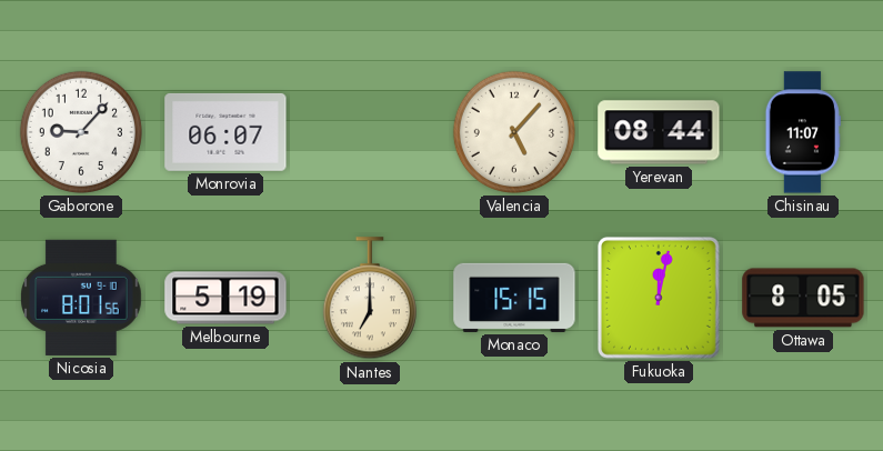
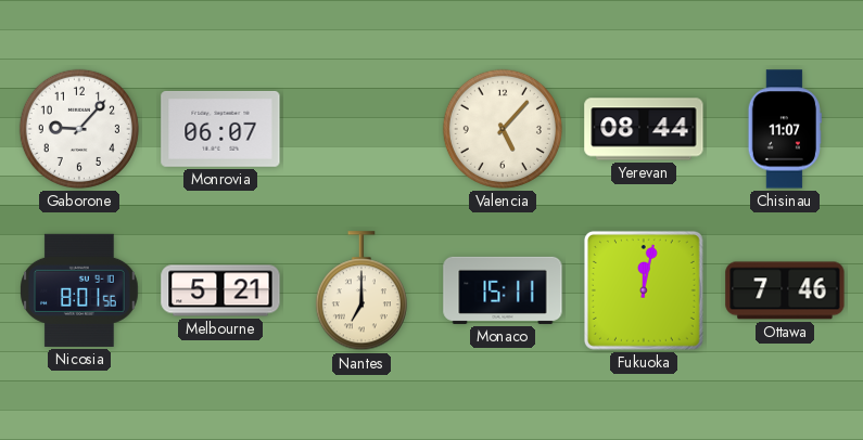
Melbourne: 5:19 -> 5:21
Monaco: 15:15 -> 15:11
Ottawa: 8:05 -> 7:46
